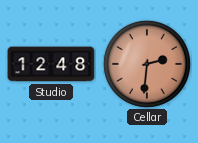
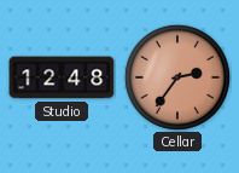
Cellar: 2:31 -> 2:36
